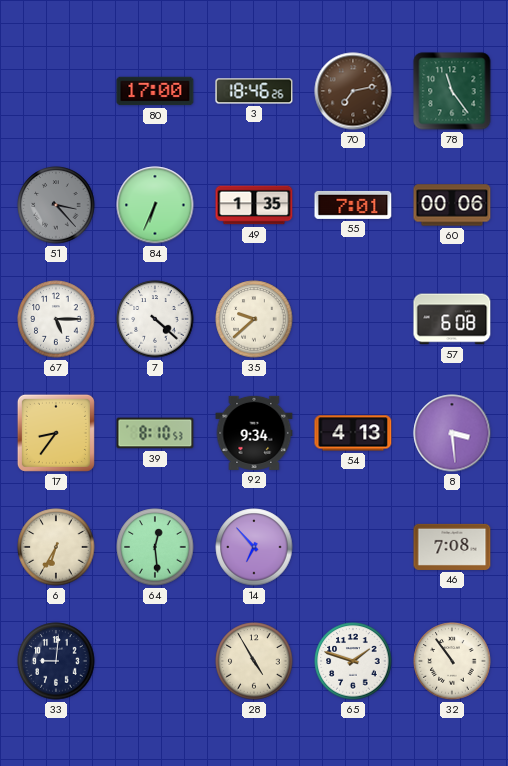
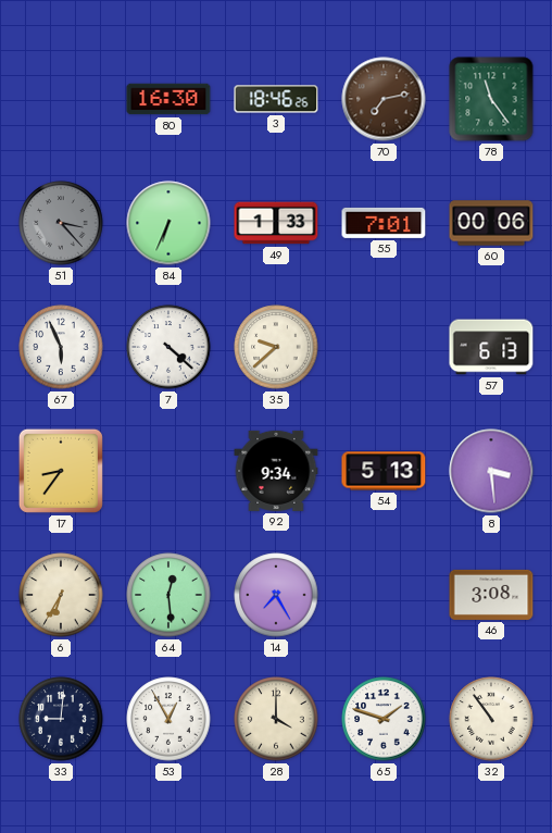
80: 17:00 -> 16:30
49: 1:35 -> 1:33
67: 5:15 -> 5:56
57: 6:08 -> 6:13
39: 8:10 -> none
54: 4:13 -> 5:13
14: 6:53 -> 7:25
46: 7:08 -> 3:08
53: none -> 12:55
28: 4:55 -> 4:00
